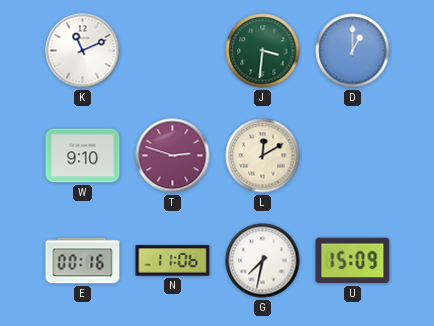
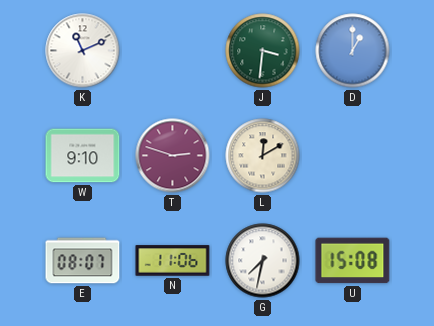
E: 00:16 -> 08:07
U: 15:09 -> 15:08
